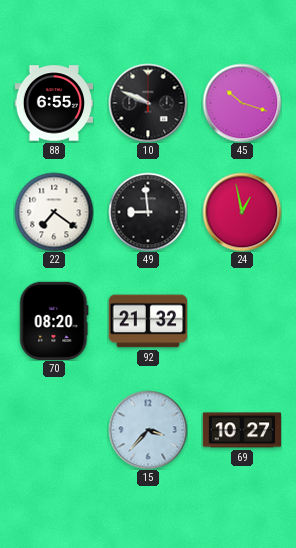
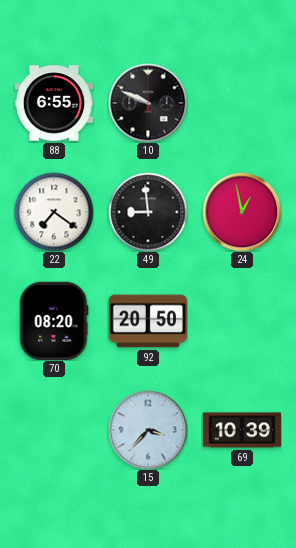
45: 10:18 -> none
92: 21:32 -> 20:50
69: 10:27 -> 10:39
